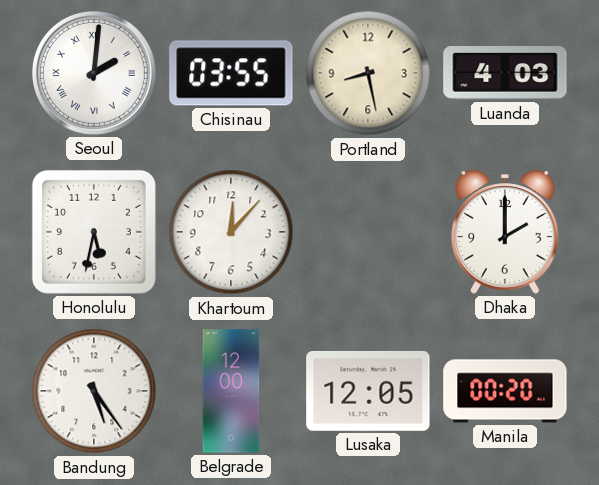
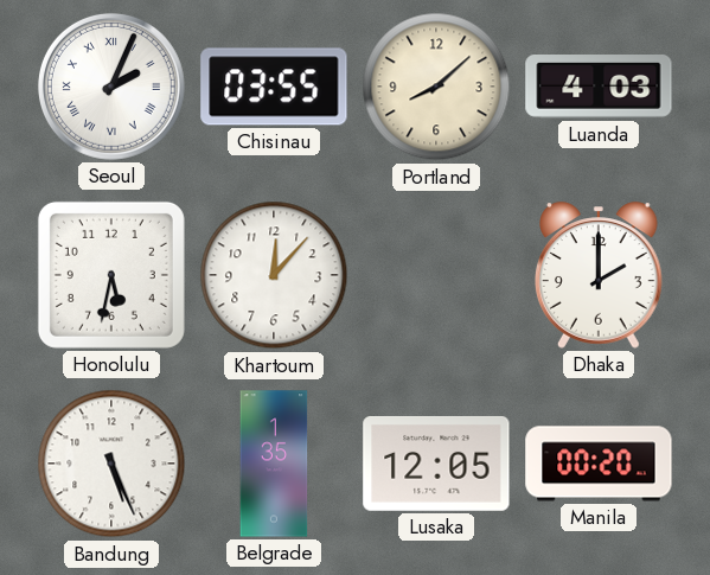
Seoul: 2:01 -> 2:04
Portland: 8:28 -> 8:08
Bandung: 5:24 -> 5:26
Belgrade: 12:00 -> 1:35
